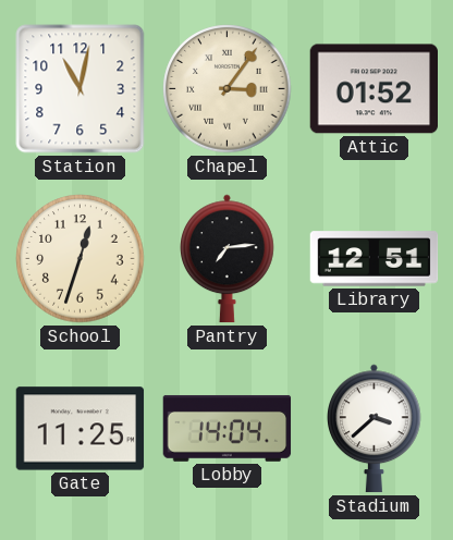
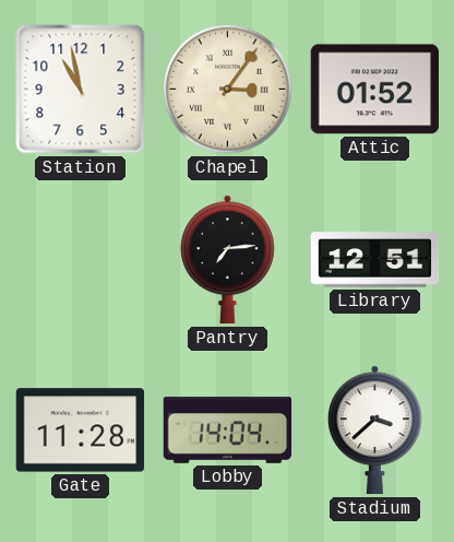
Station: 11:02 -> 10:58
School: 12:33 -> none
Gate: 11:25 -> 11:28
